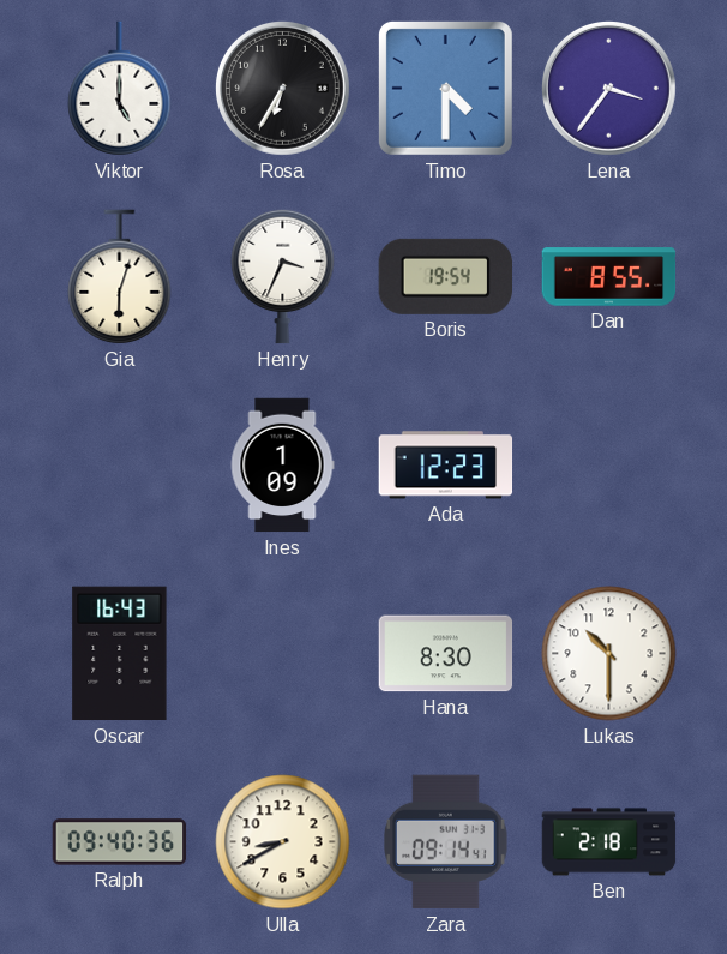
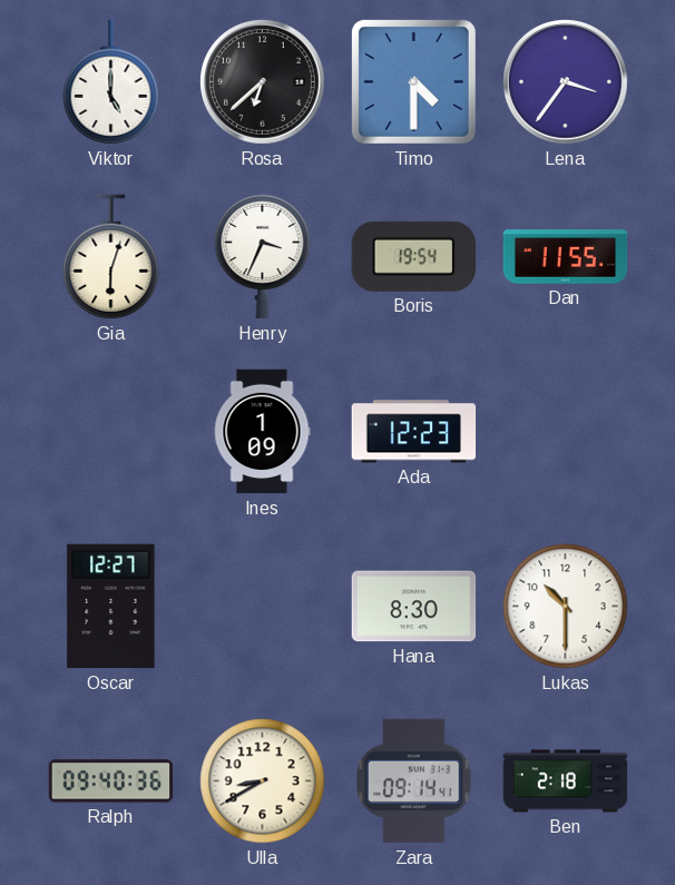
Rosa: 6:35 -> 6:38
Dan: 8:55 -> 11:55
Oscar: 16:43 -> 12:27
